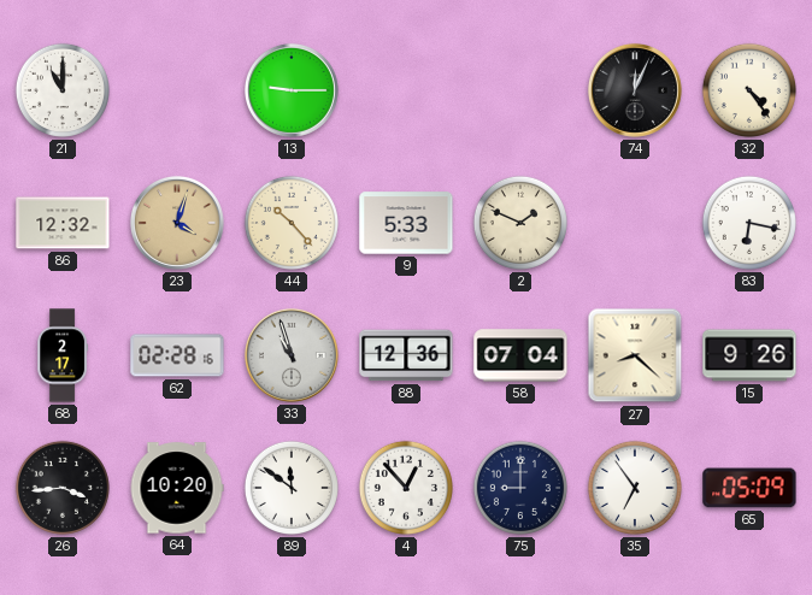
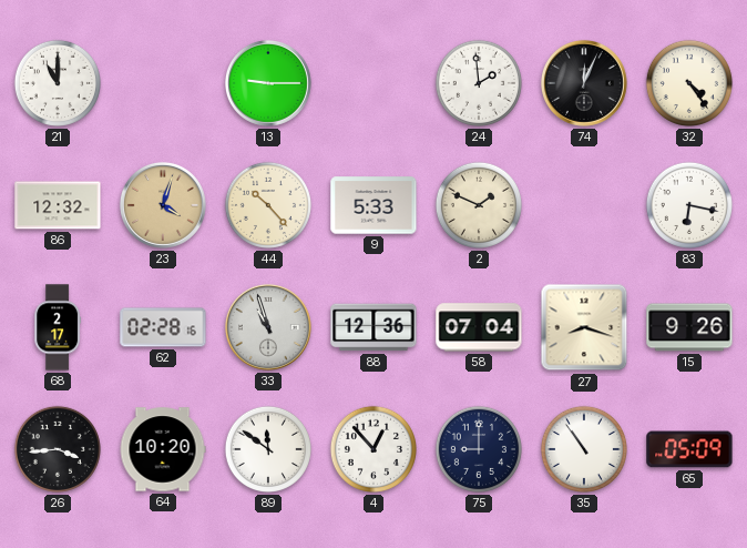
24: none -> 1:59
27: 8:22 -> 8:18
35: 6:54 -> 10:54
